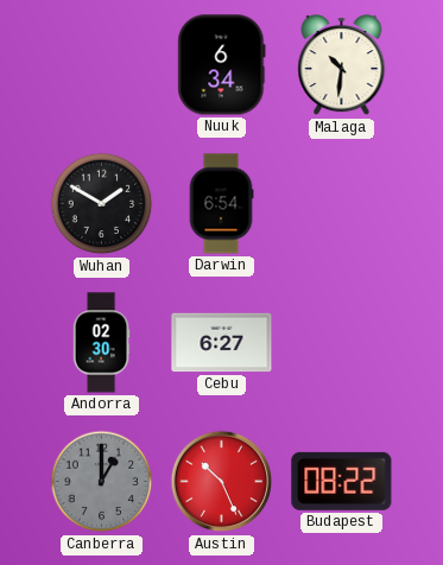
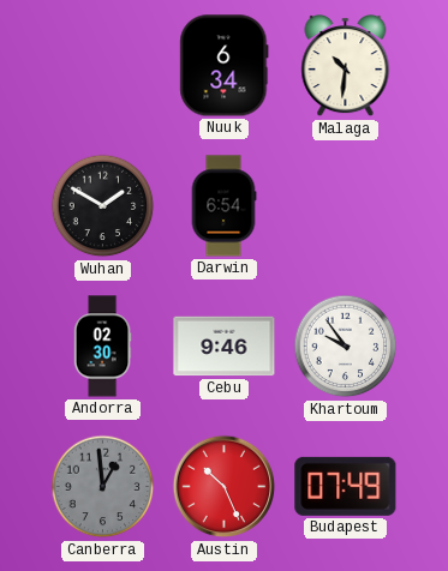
Cebu: 6:27 -> 9:46
Khartoum: none -> 9:54
Canberra: 1:00 -> 12:59
Budapest: 08:22 -> 07:49
